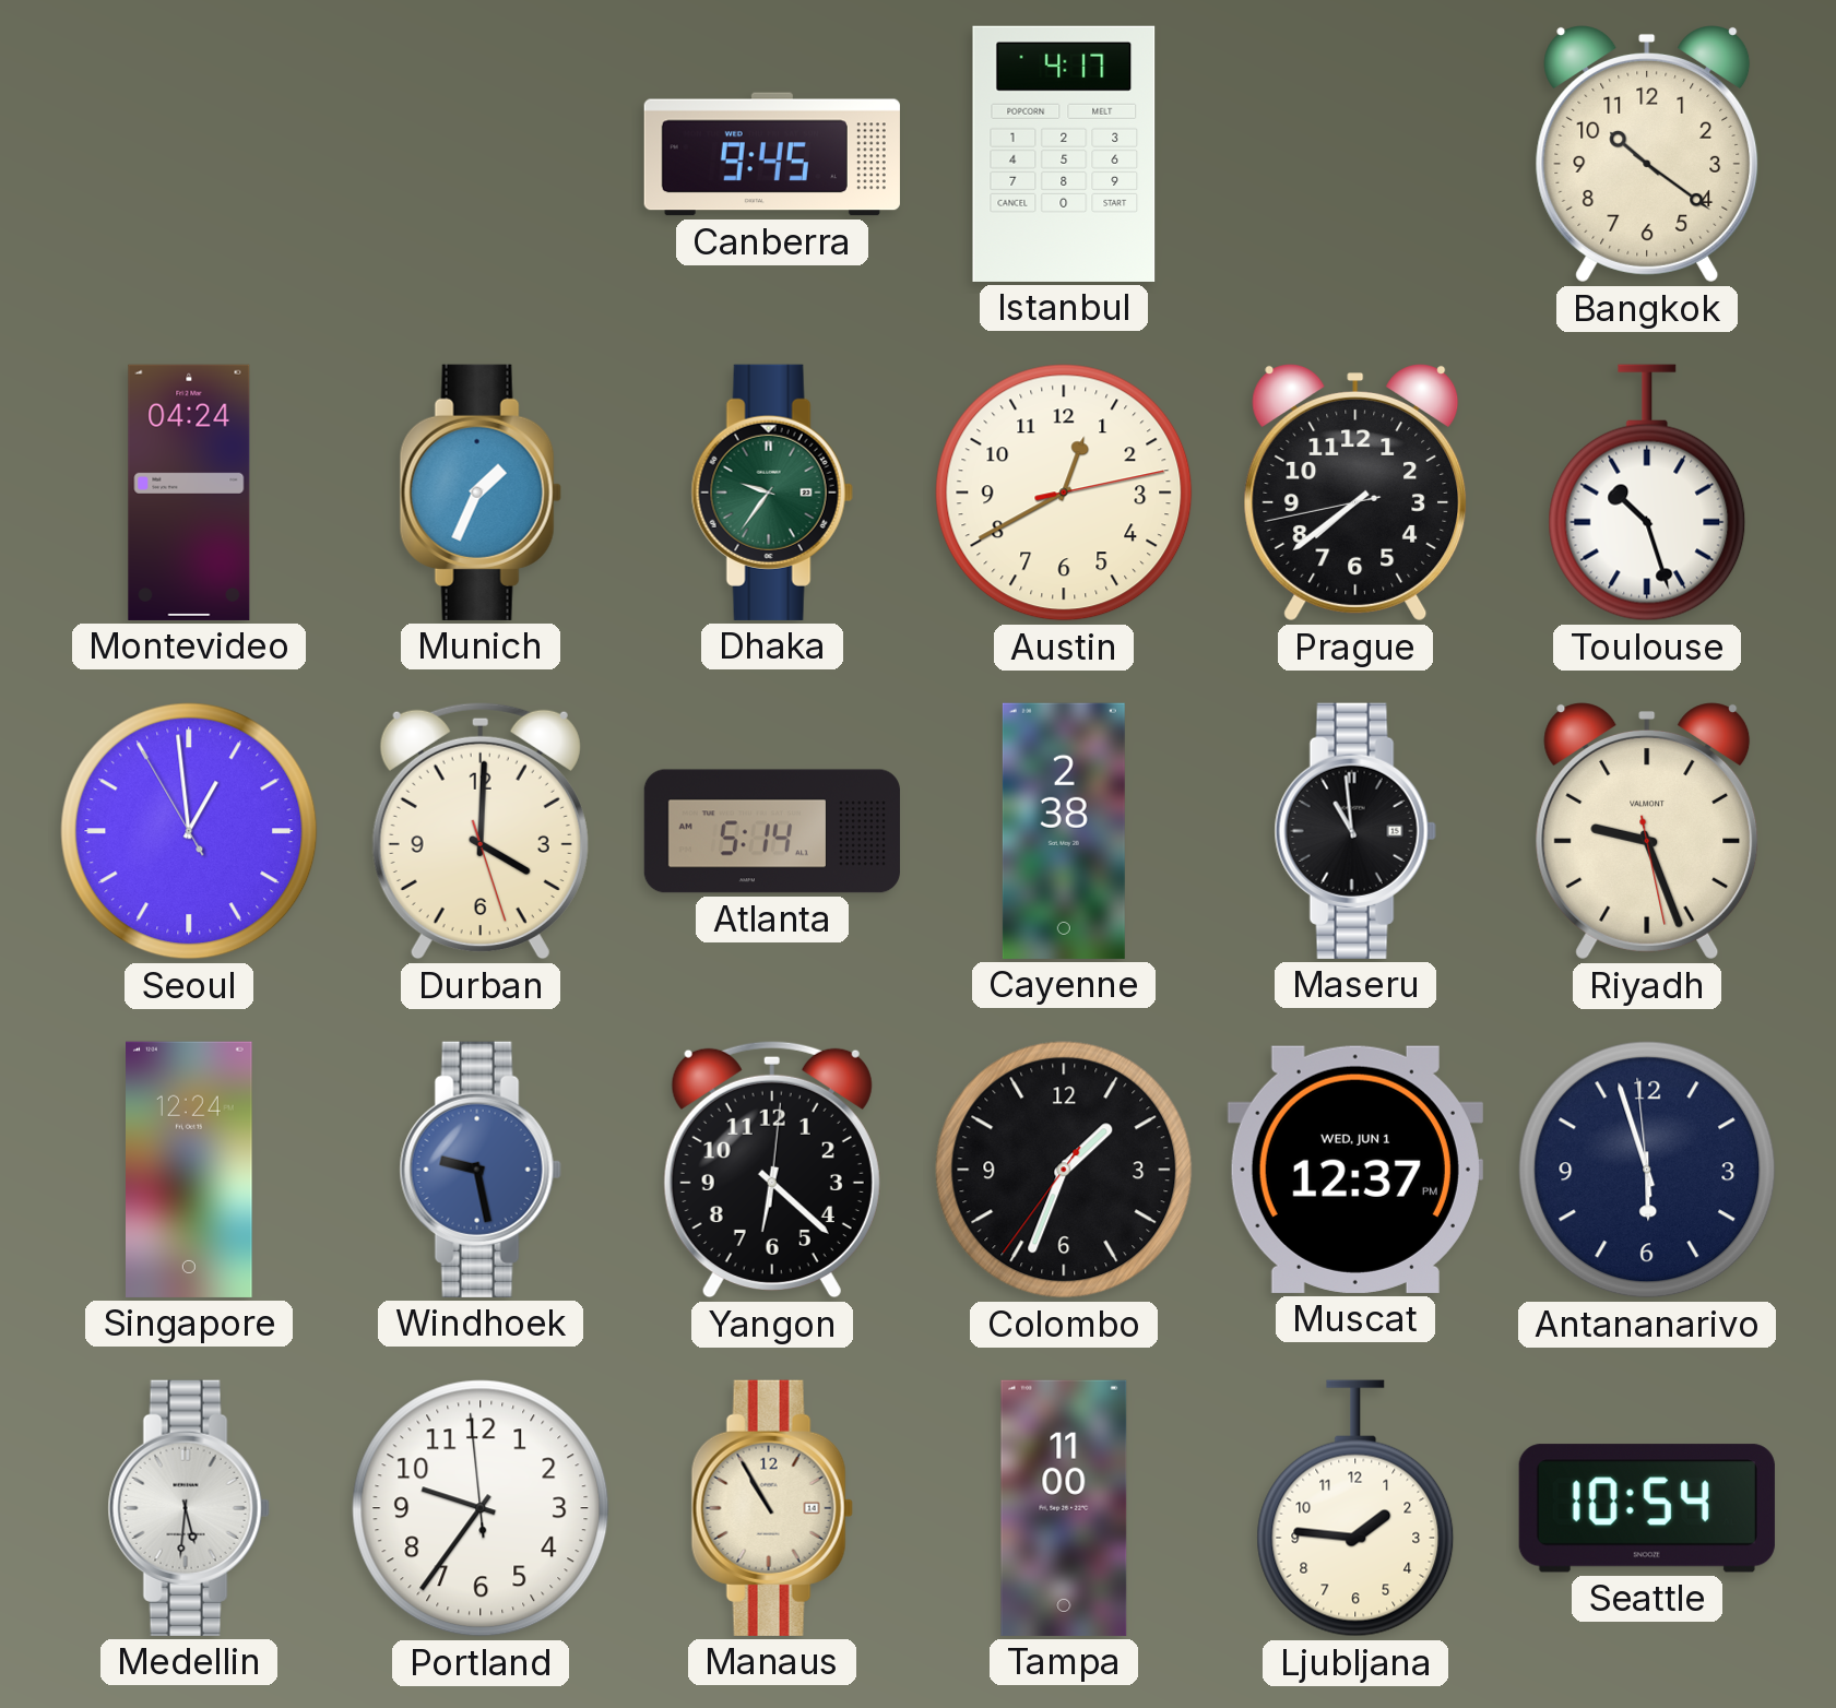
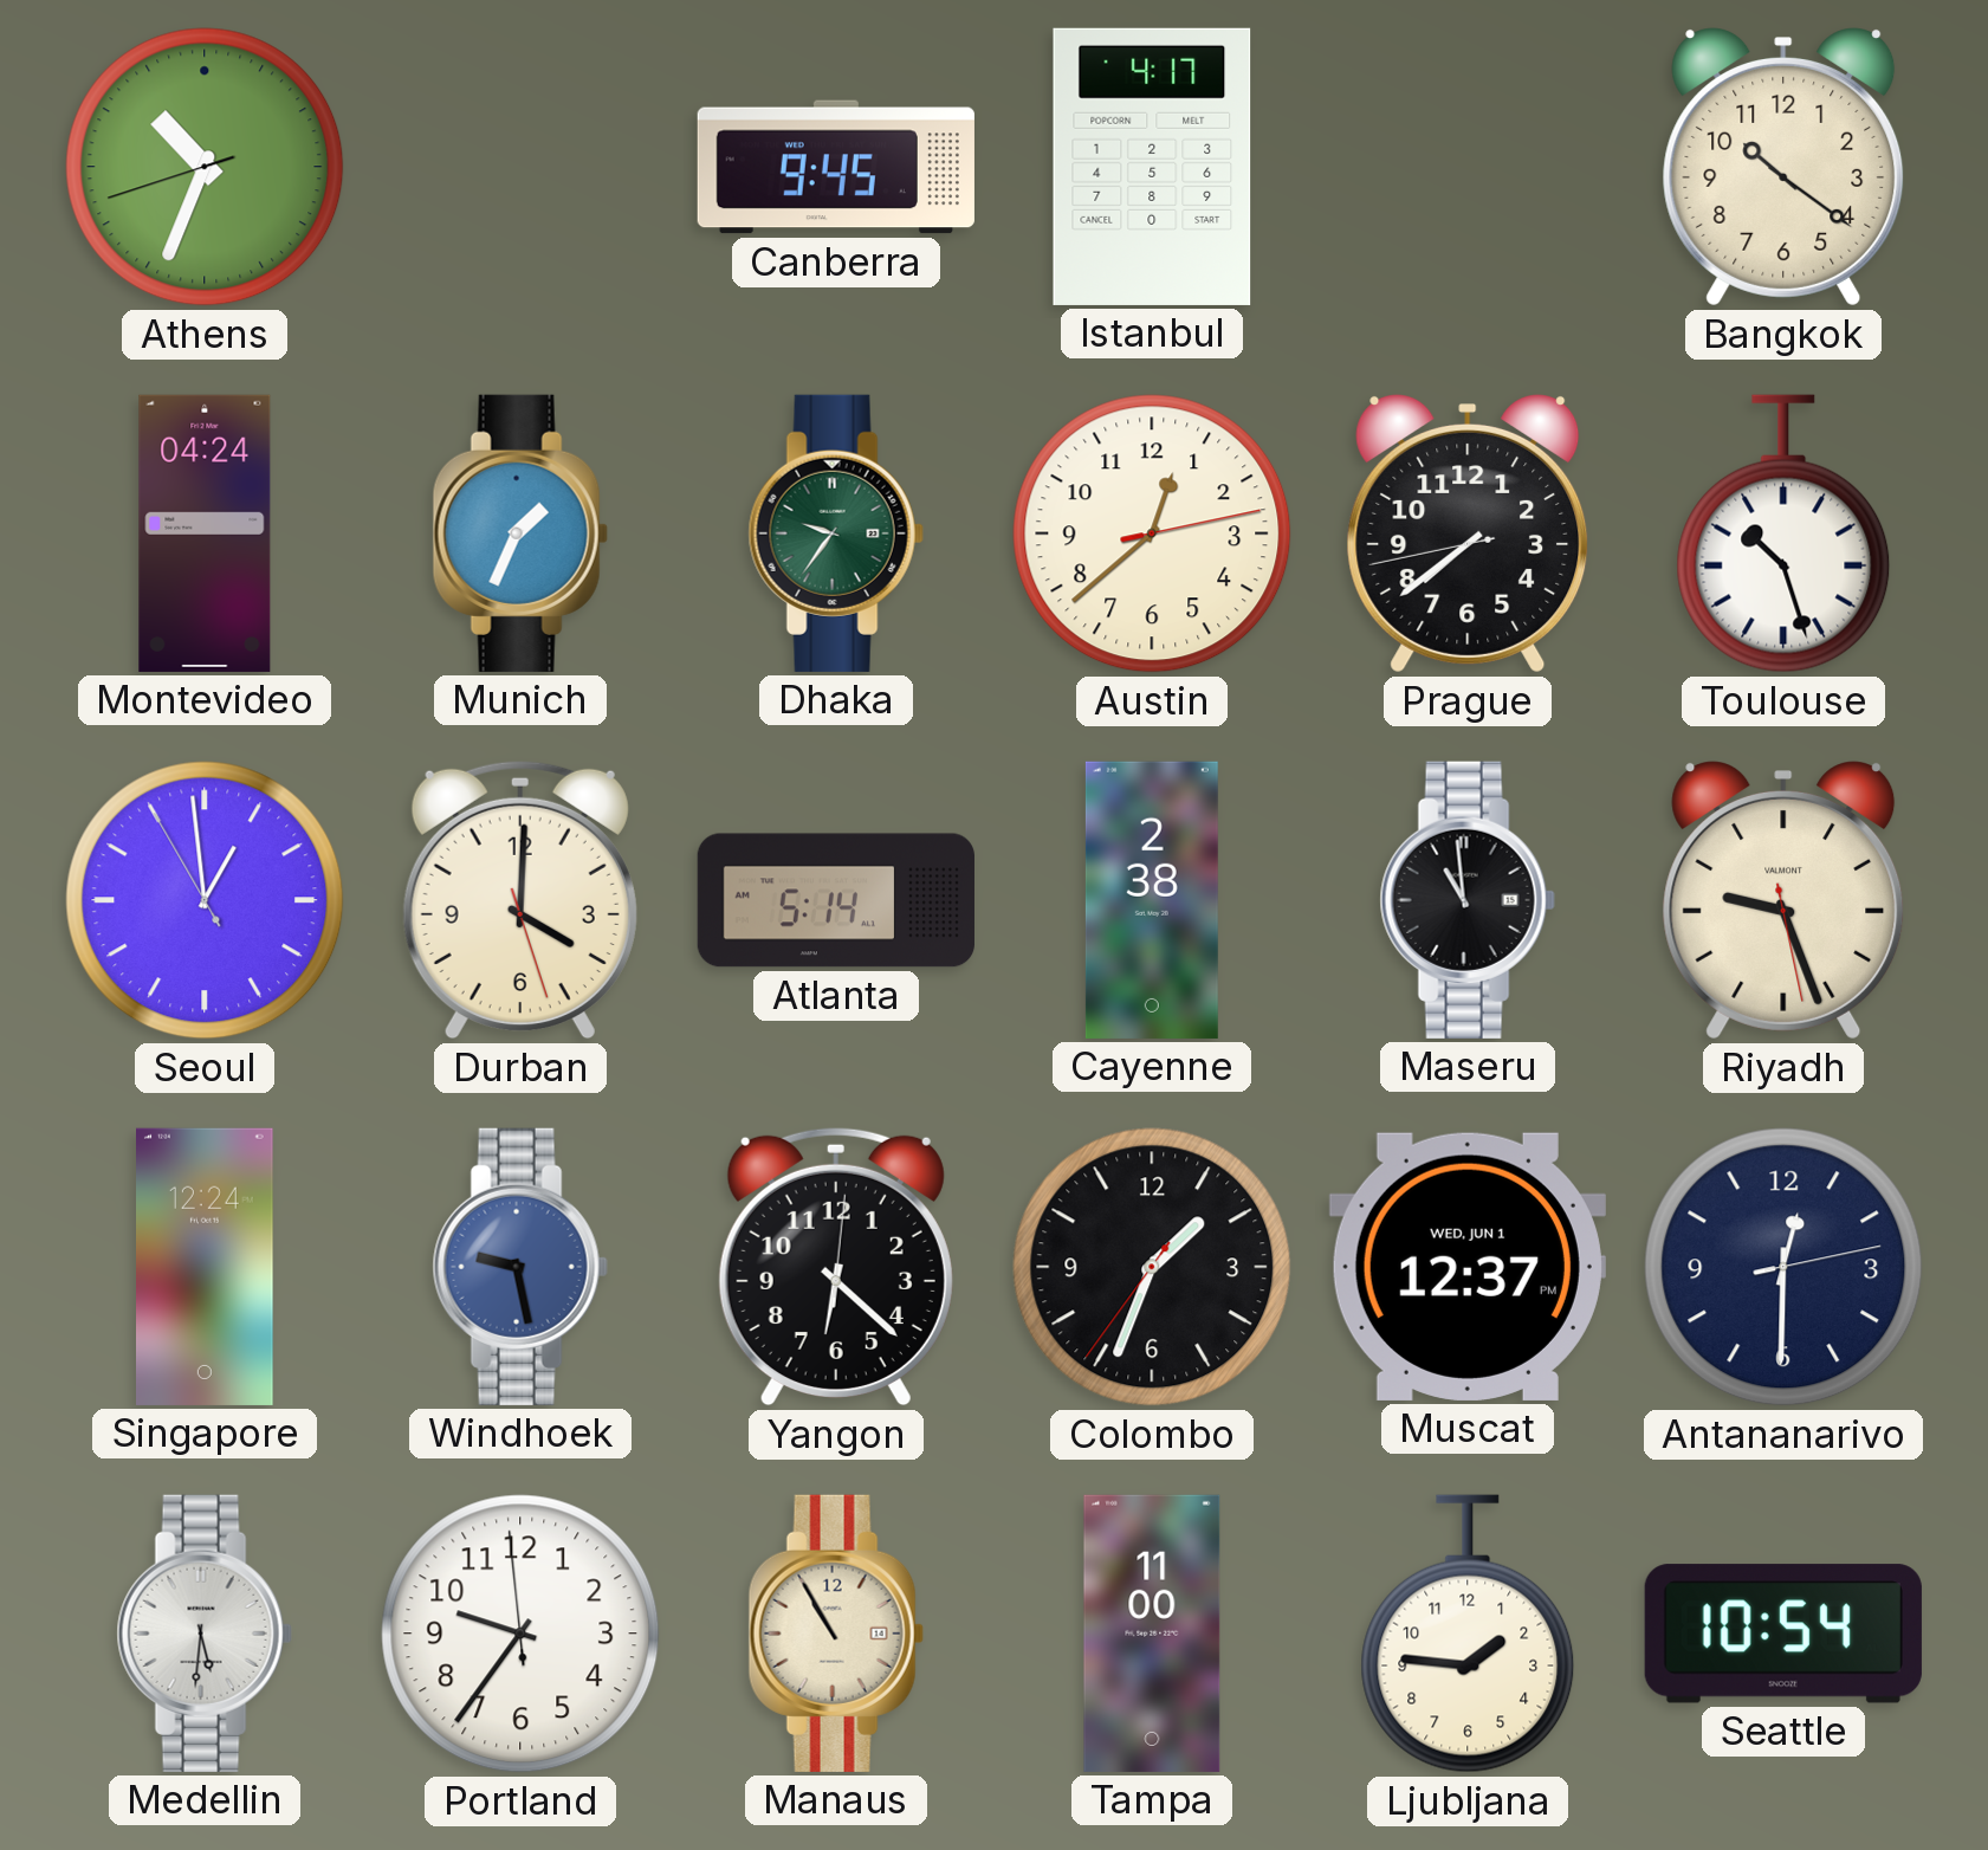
Athens: none -> 10:33
Austin: 12:40 -> 12:38
Antananarivo: 5:56 -> 12:30
